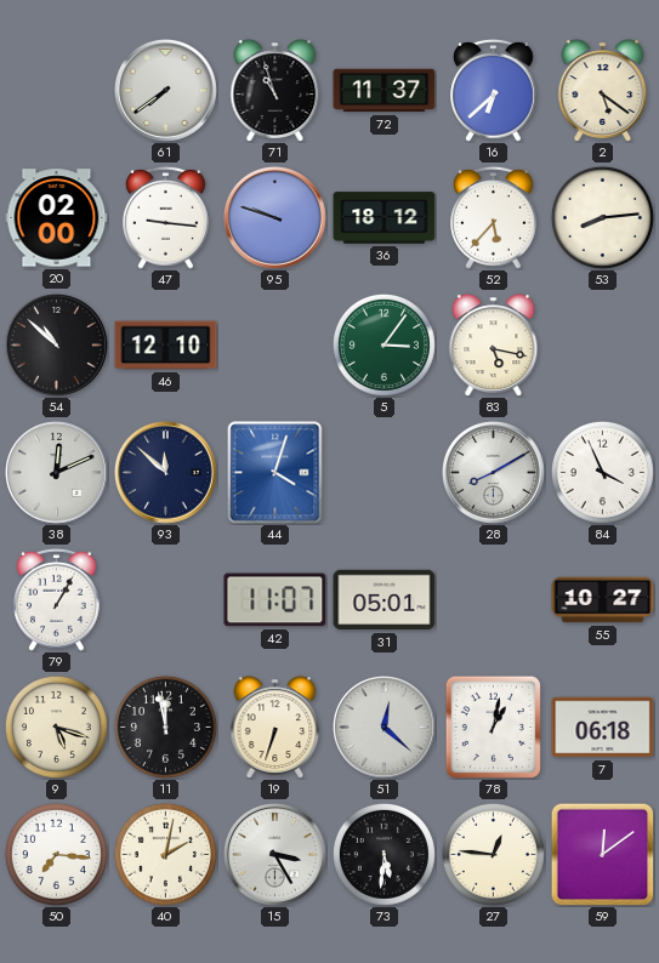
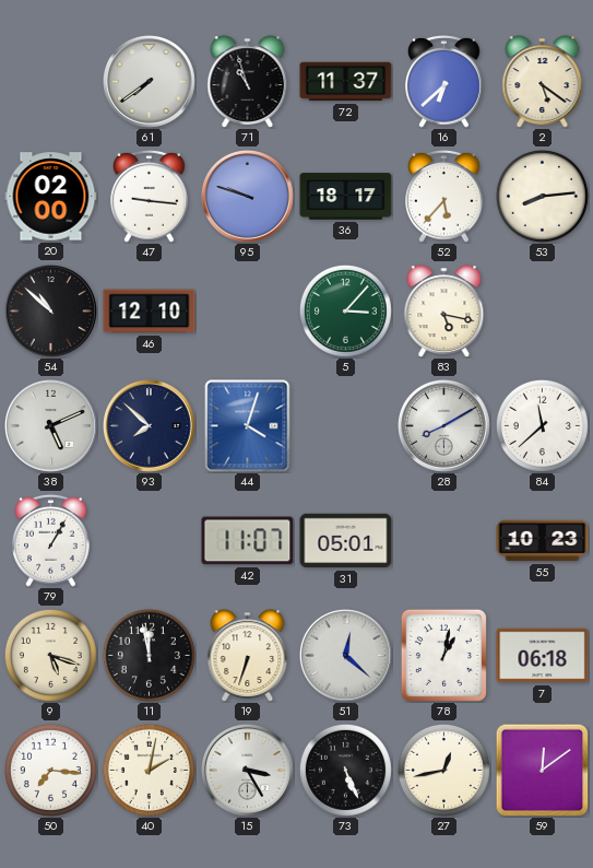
36: 18:12 -> 18:17
5: 3:06 -> 3:07
38: 12:11 -> 5:11
93: 11:52 -> 7:52
84: 3:56 -> 11:38
55: 10:27 -> 10:23
73: 5:31 -> 5:26
27: 12:46 -> 12:43
